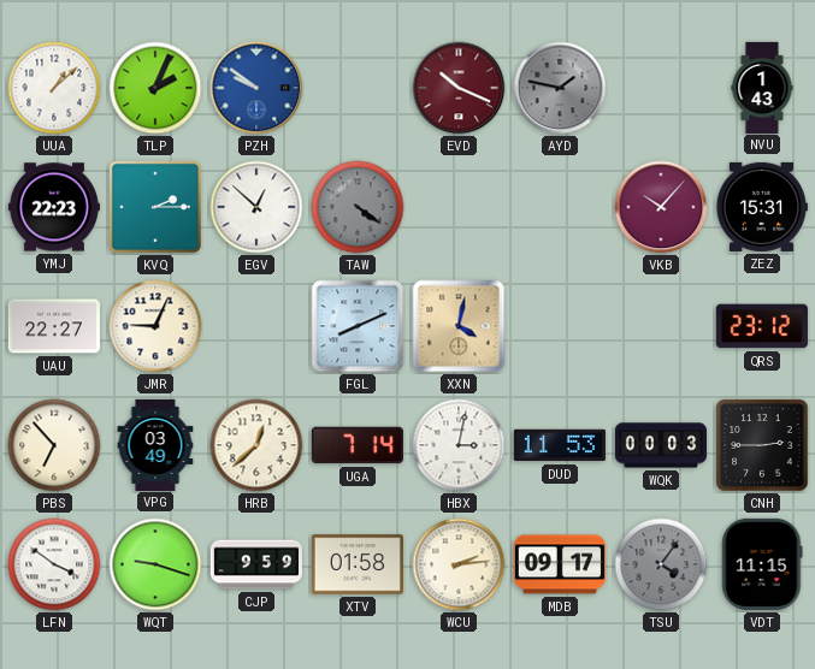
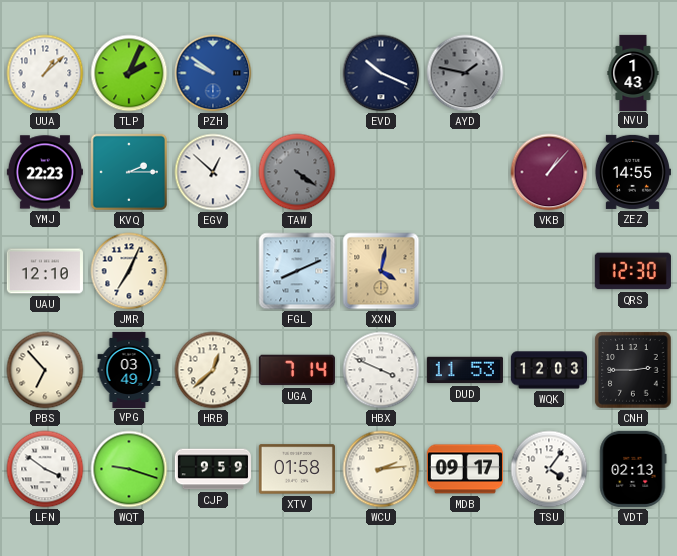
EVD dial: burgundy -> navy
VKB: 10:07 -> 1:07
ZEZ: 15:31 -> 14:55
UAU: 22:27 -> 12:10
JMR: 9:04 -> 7:04
QRS: 23:12 -> 12:30
HBX: 3:02 -> 3:49
WQK: 00:03 -> 12:03
TSU dial: grey -> white
VDT: 11:15 -> 02:13
